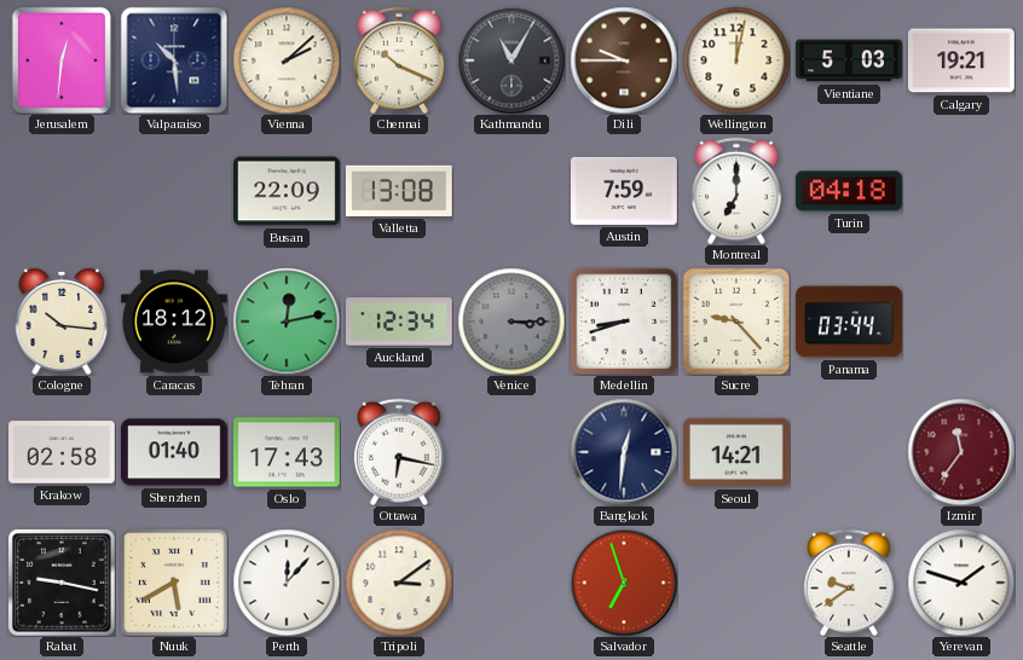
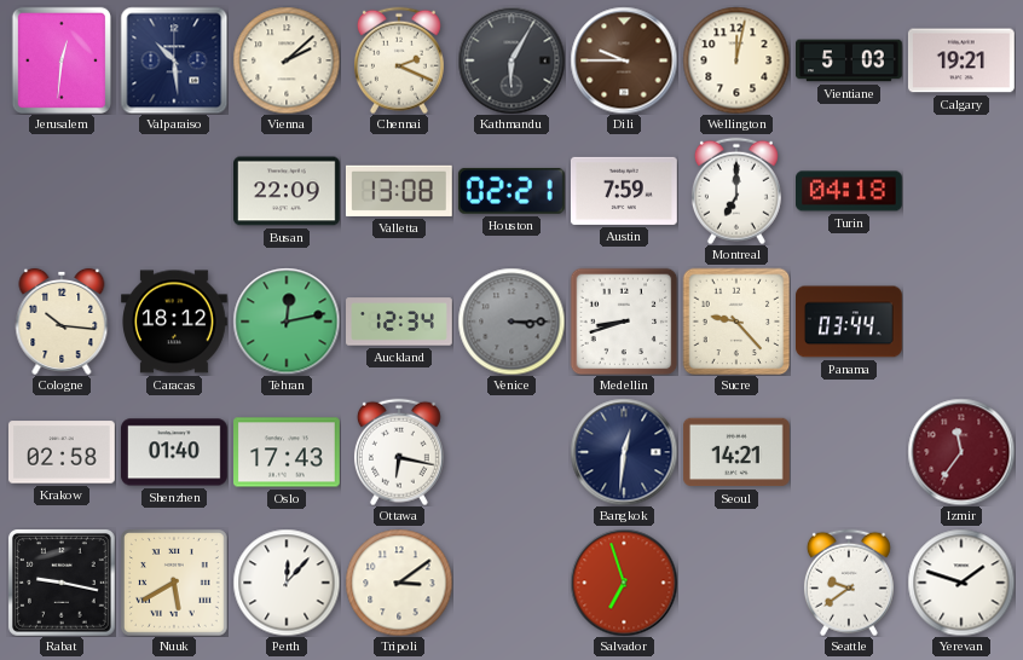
Chennai: 10:19 -> 2:19
Kathmandu: 11:05 -> 6:05
Houston: none -> 02:21
